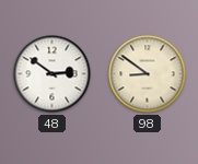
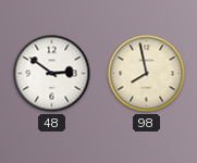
98: 8:51 -> 7:58
